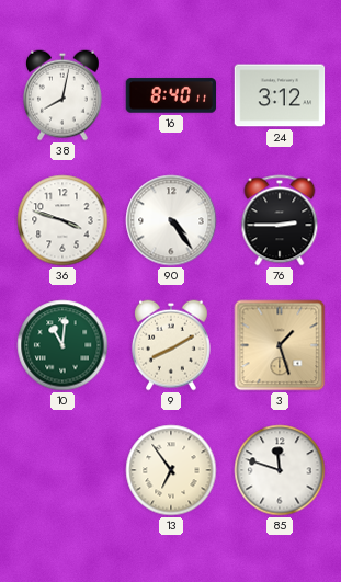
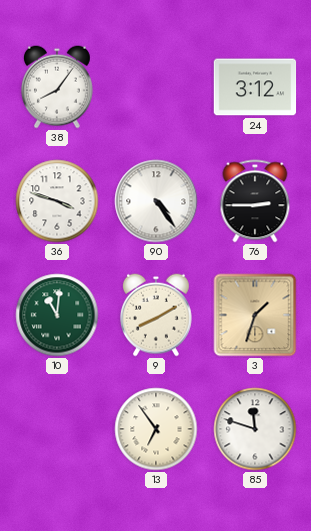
38: 8:02 -> 8:06
16: 8:40 -> none
3: 1:27 -> 1:33
